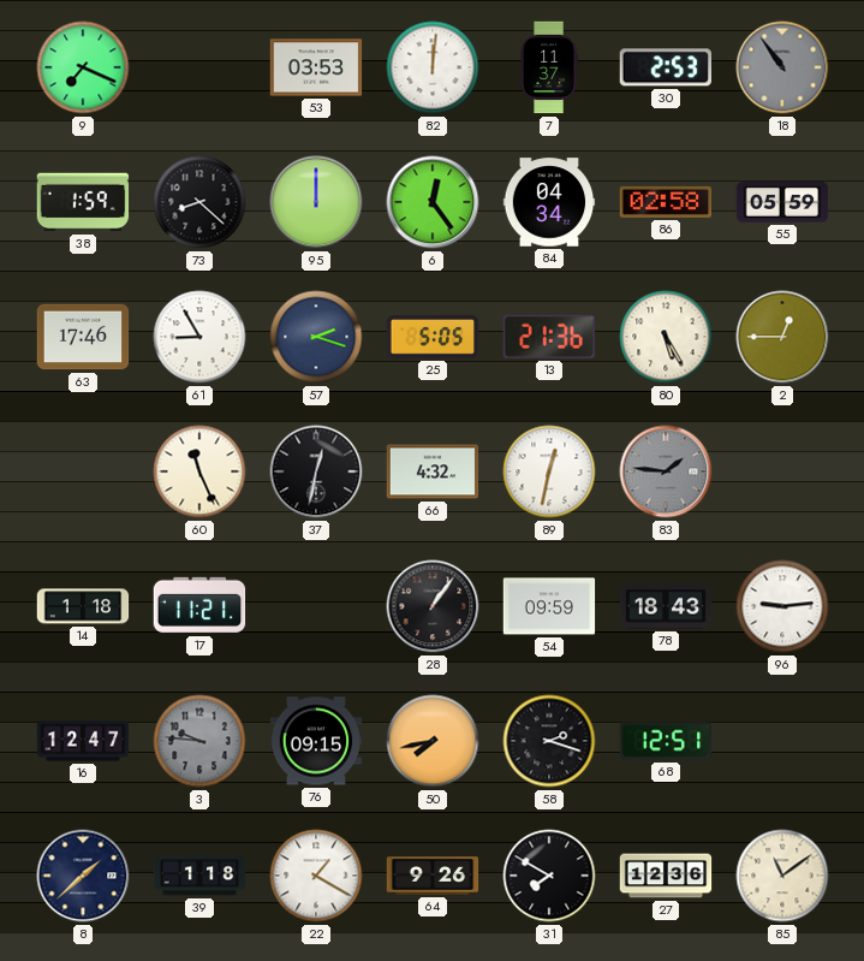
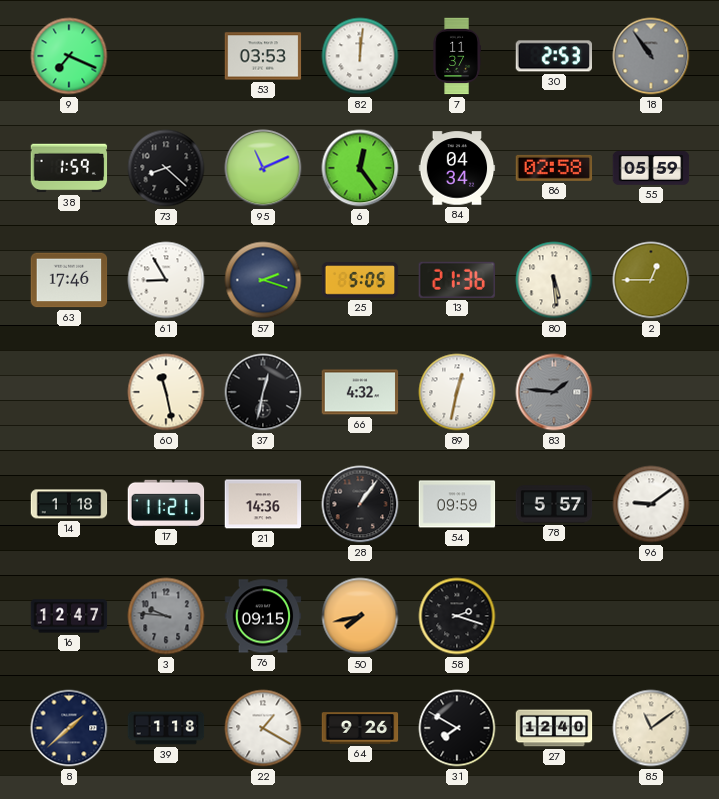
95: 12:00 -> 11:11
80: 5:25 -> 5:29
60: 11:26 -> 11:28
21: none -> 14:36
78: 18:43 -> 5:57
96: 9:14 -> 9:09
68: 12:51 -> none
27: 12:36 -> 12:40
